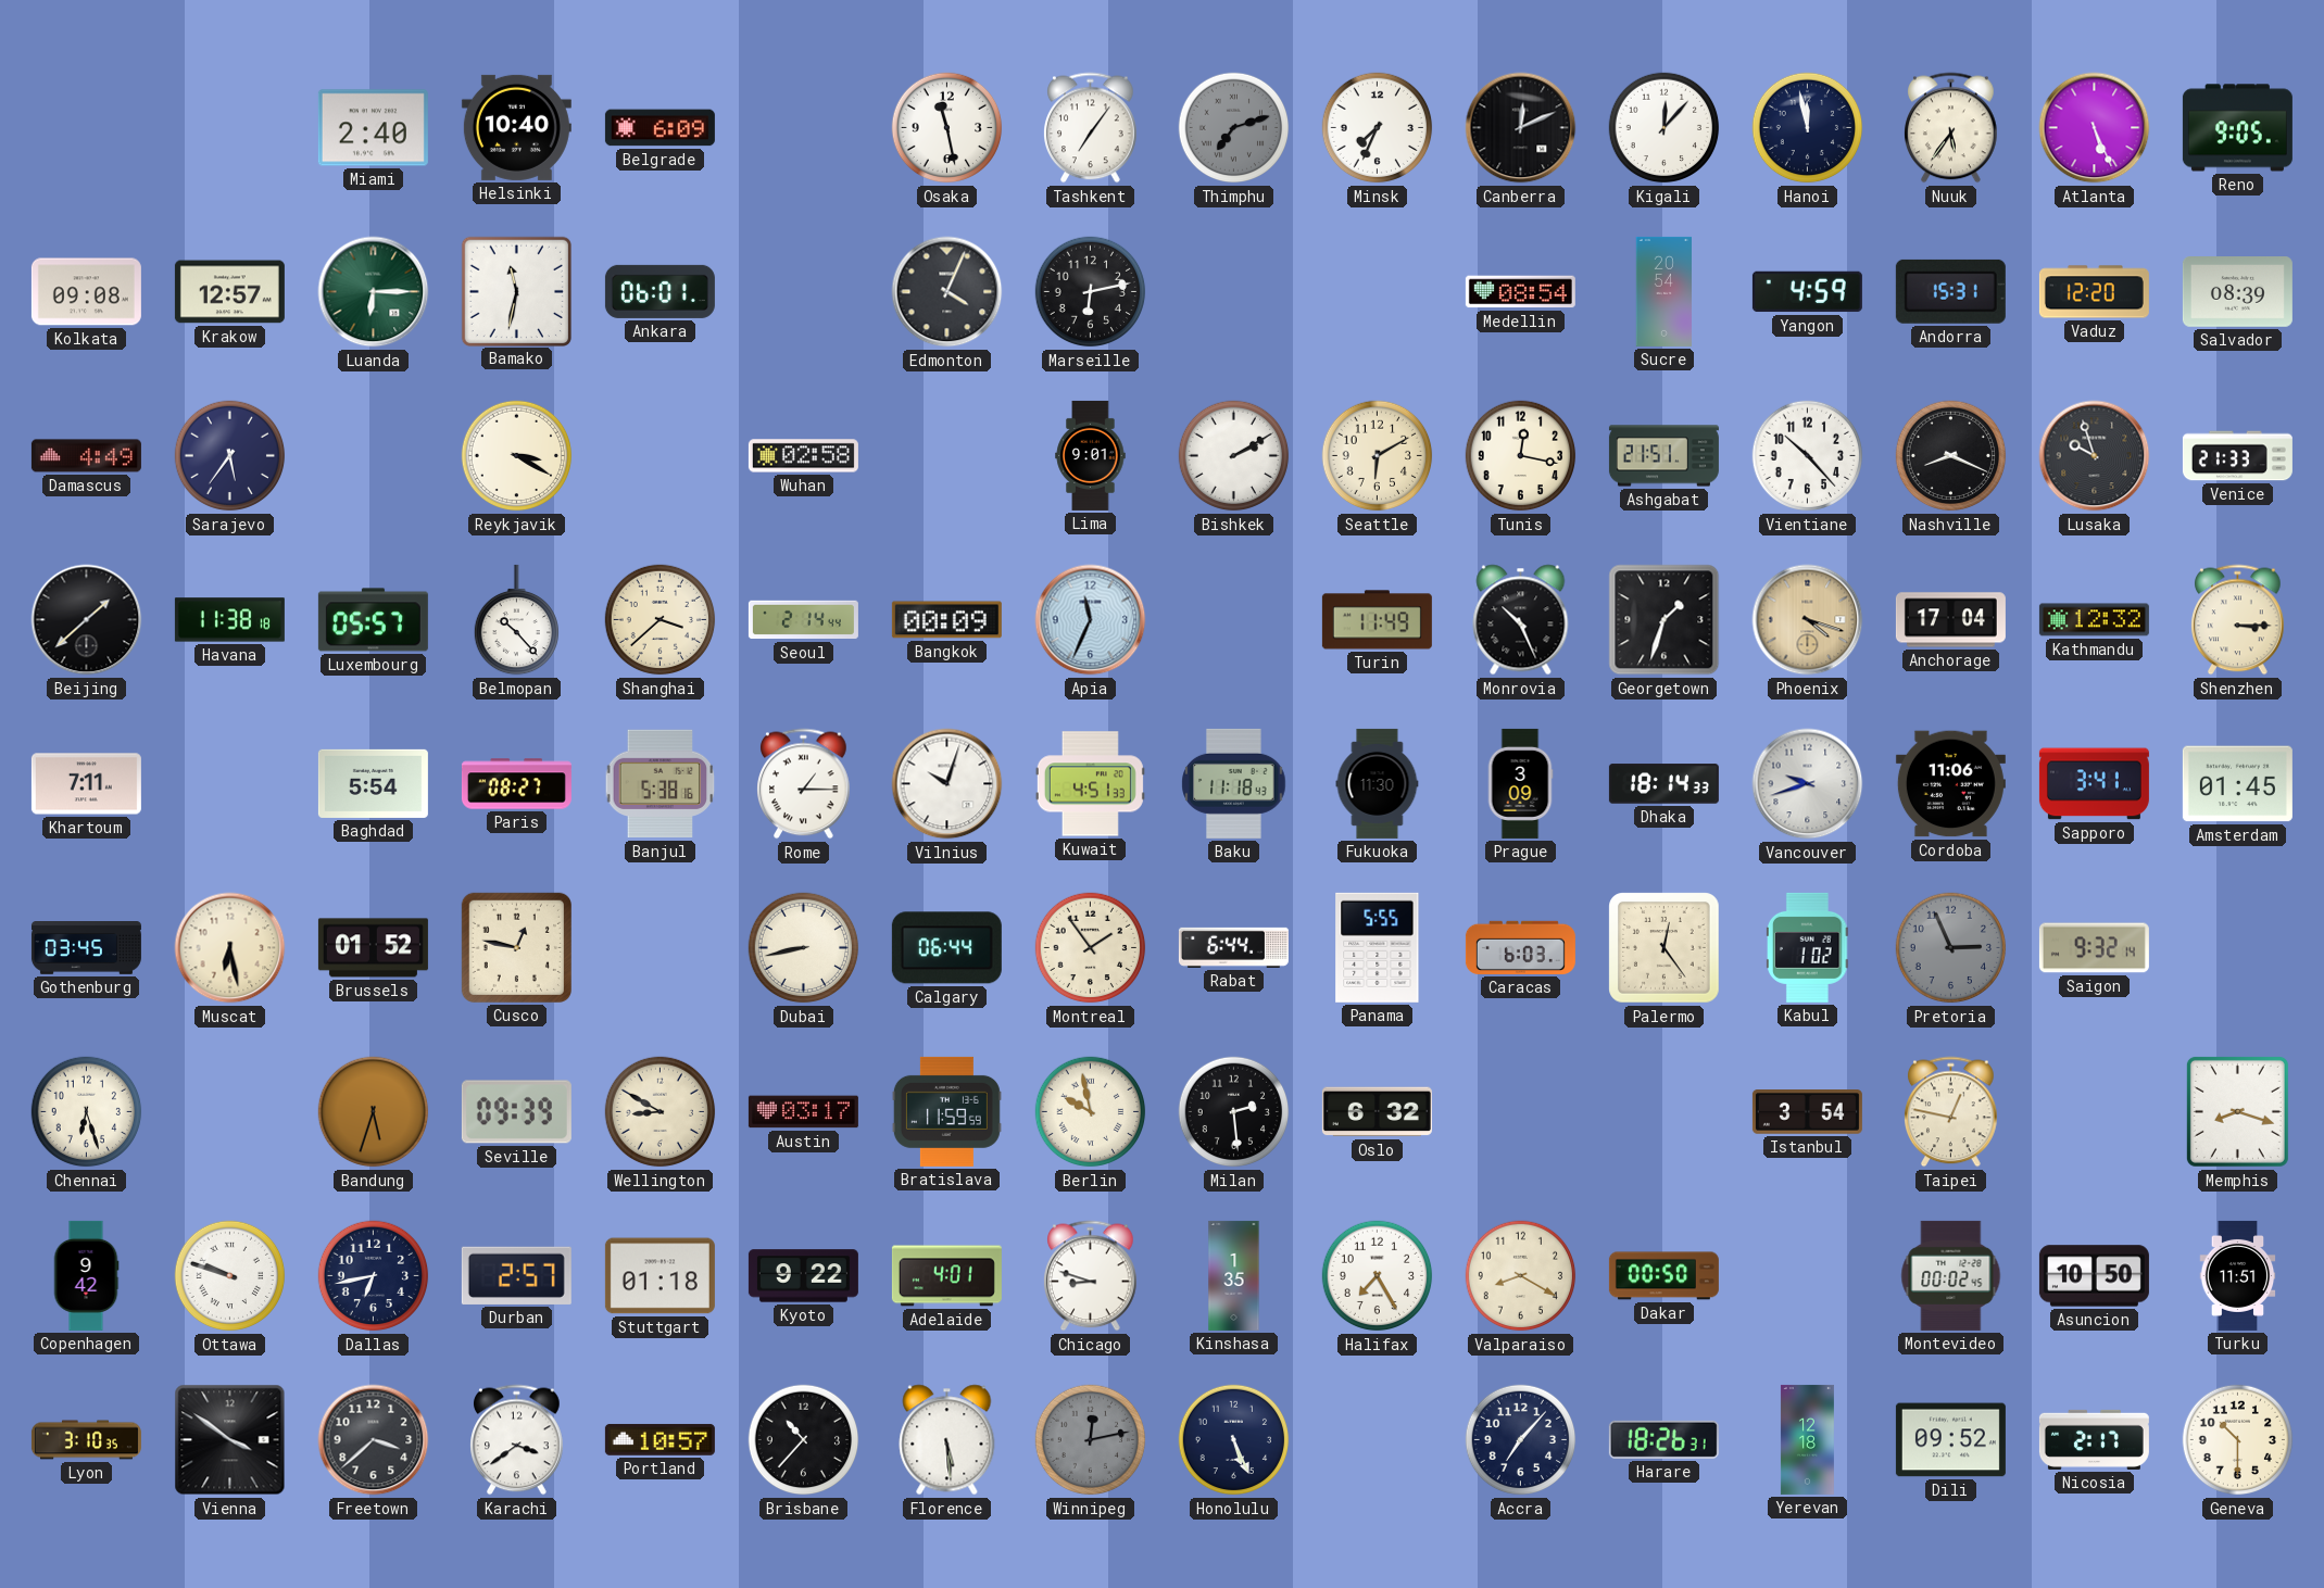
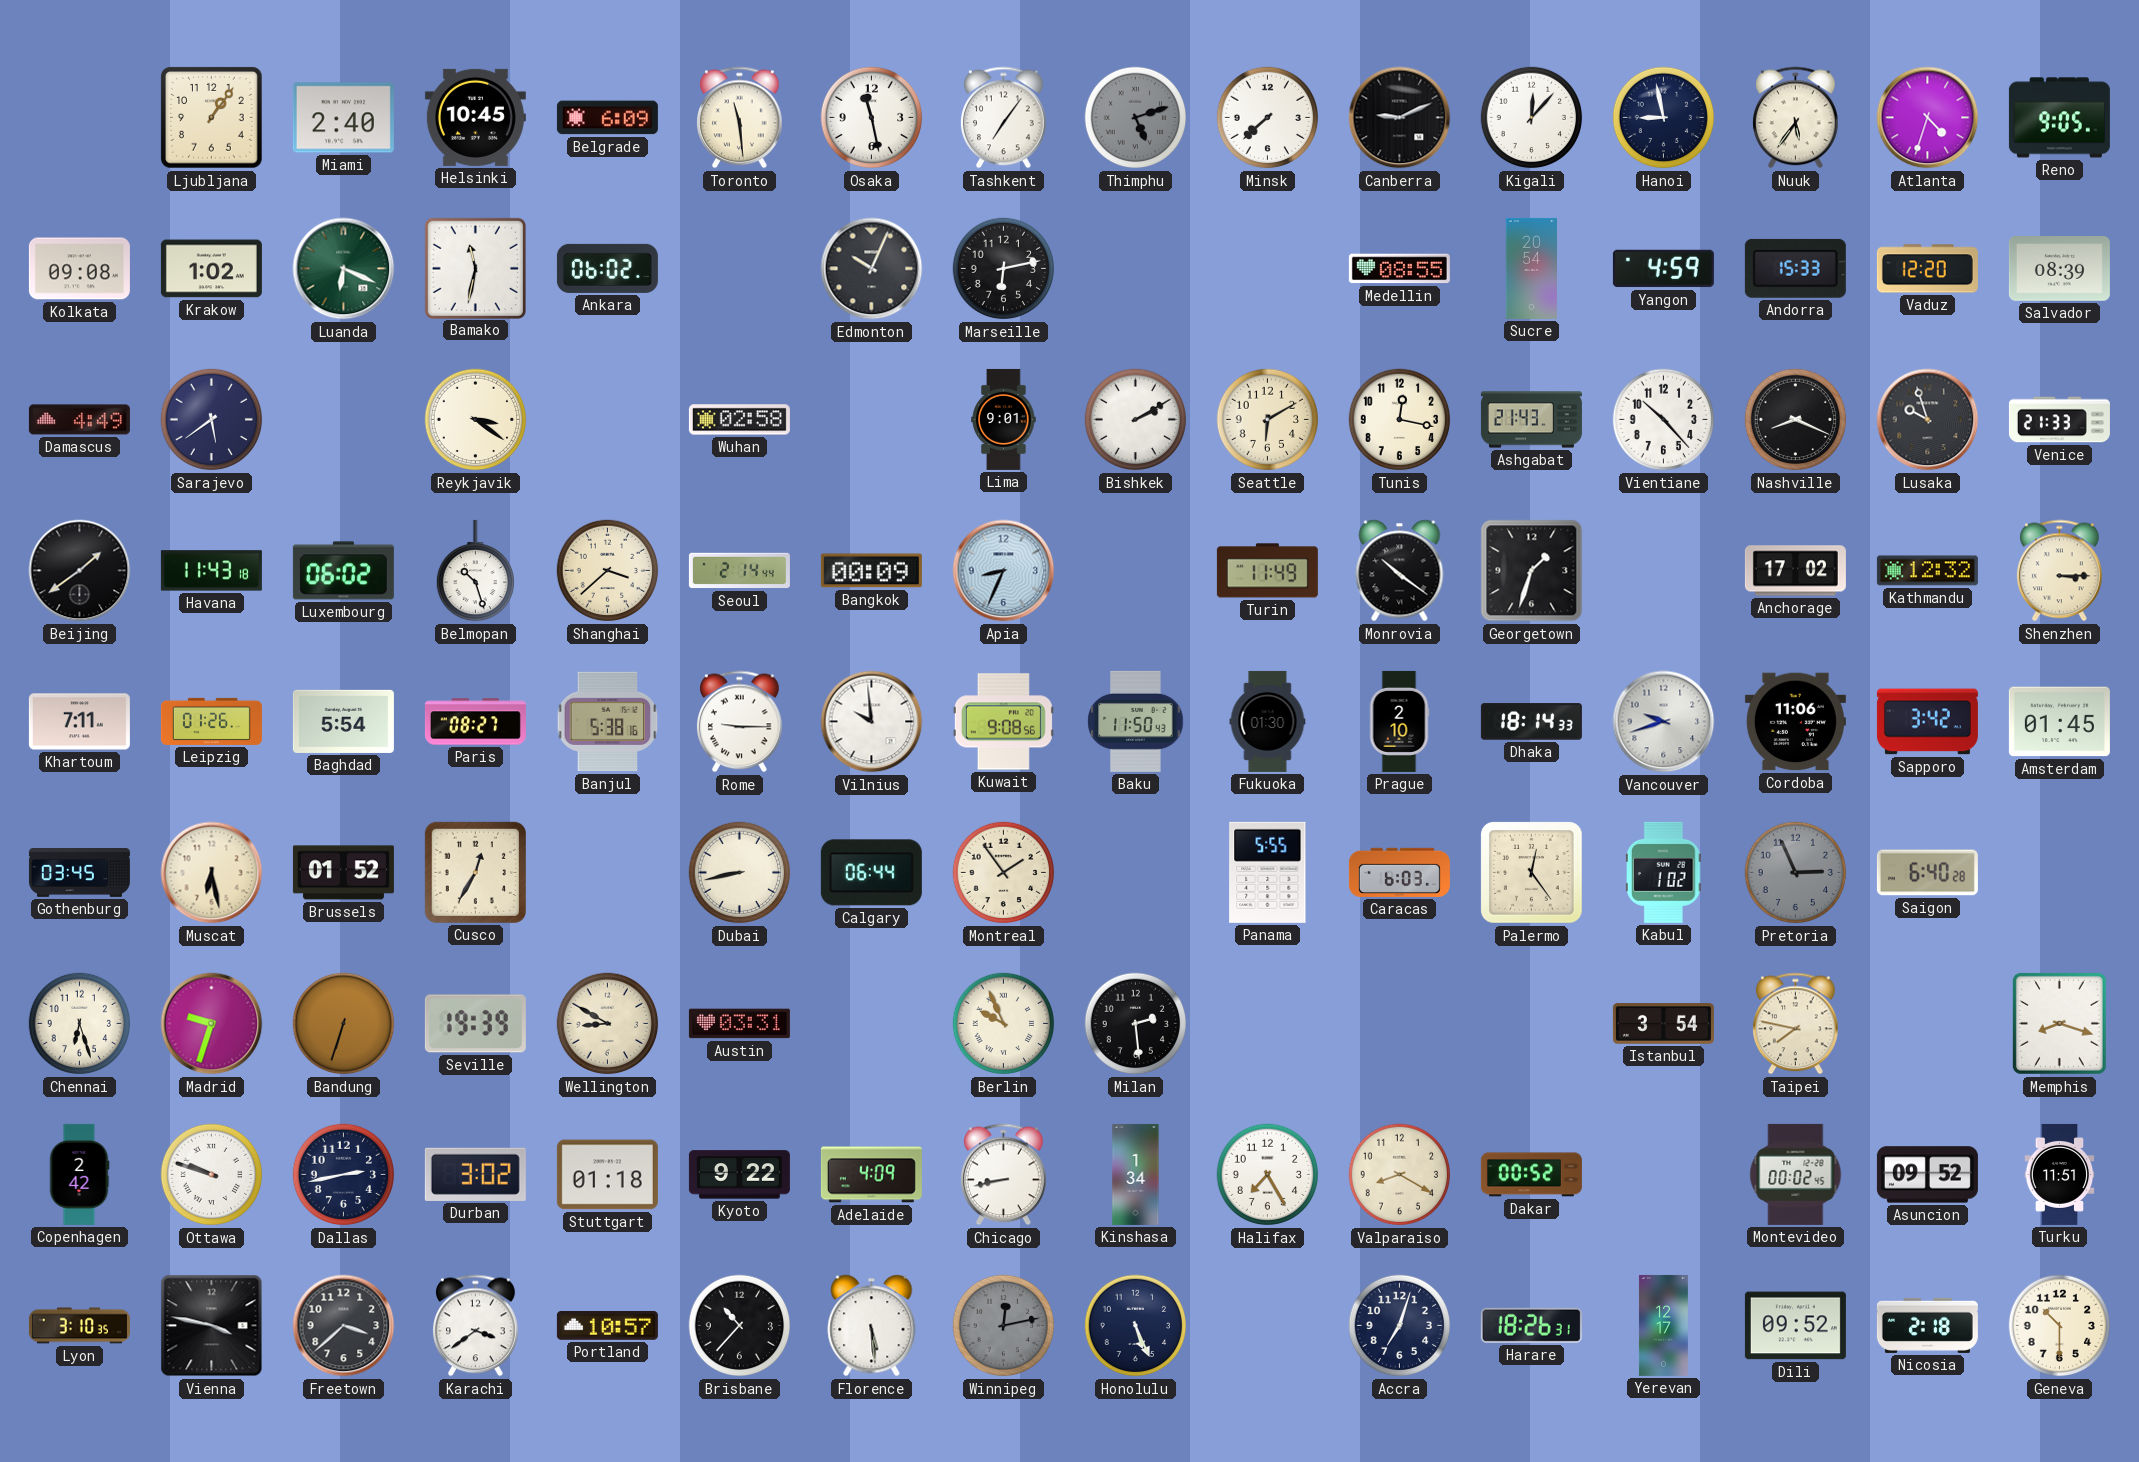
Ljubljana: none -> 1:06
Helsinki: 10:40 -> 10:45
Toronto: none -> 11:29
Thimphu: 7:12 -> 5:12
Minsk: 7:34 -> 7:38
Canberra: 12:11 -> 9:11
Hanoi: 11:58 -> 8:58
Atlanta: 5:26 -> 4:33
Krakow: 12:57 -> 1:02
Luanda: 6:15 -> 6:19
Ankara: 06:01 -> 06:02
Edmonton: 4:04 -> 10:04
Medellin: 08:54 -> 08:55
Andorra: 15:31 -> 15:33
Sarajevo: 5:36 -> 5:39
Reykjavik: 3:20 -> 3:21
Ashgabat: 21:51 -> 21:43
Beijing: 1:38 -> 1:39
Havana: 11:38 -> 11:43
Luxembourg: 05:57 -> 06:02
Belmopan: 10:23 -> 10:27
Apia: 11:34 -> 8:34
Monrovia: 10:26 -> 10:21
Phoenix: 4:18 -> none
Anchorage: 17:04 -> 17:02
Leipzig: none -> 01:26
Rome: 1:15 -> 9:15
Vilnius: 10:03 -> 9:59
Kuwait: 4:51 -> 9:08
Baku: 11:18 -> 11:50
Fukuoka: 11:30 -> 01:30
Prague: 3:09 -> 2:10
Sapporo: 3:41 -> 3:42
Cusco: 12:47 -> 12:35
Rabat: 6:44 -> none
Saigon: 9:32 -> 6:40
Madrid: none -> 9:33
Bandung: 5:33 -> 6:33
Seville: 09:39 -> 19:39
Austin: 03:17 -> 03:31
Bratislava: 11:59 -> none
Berlin: 9:58 -> 9:56
Oslo: 6:32 -> none
Taipei: 12:47 -> 7:47
Copenhagen: 9:42 -> 2:42
Dallas: 6:43 -> 2:43
Durban: 2:57 -> 3:02
Adelaide: 4:01 -> 4:09
Chicago: 8:48 -> 8:43
Kinshasa: 1:35 -> 1:34
Dakar: 00:50 -> 00:52
Asuncion: 10:50 -> 09:52
Vienna: 3:51 -> 3:47
Accra: 7:07 -> 7:03
Yerevan: 12:18 -> 12:17
Nicosia: 2:17 -> 2:18
